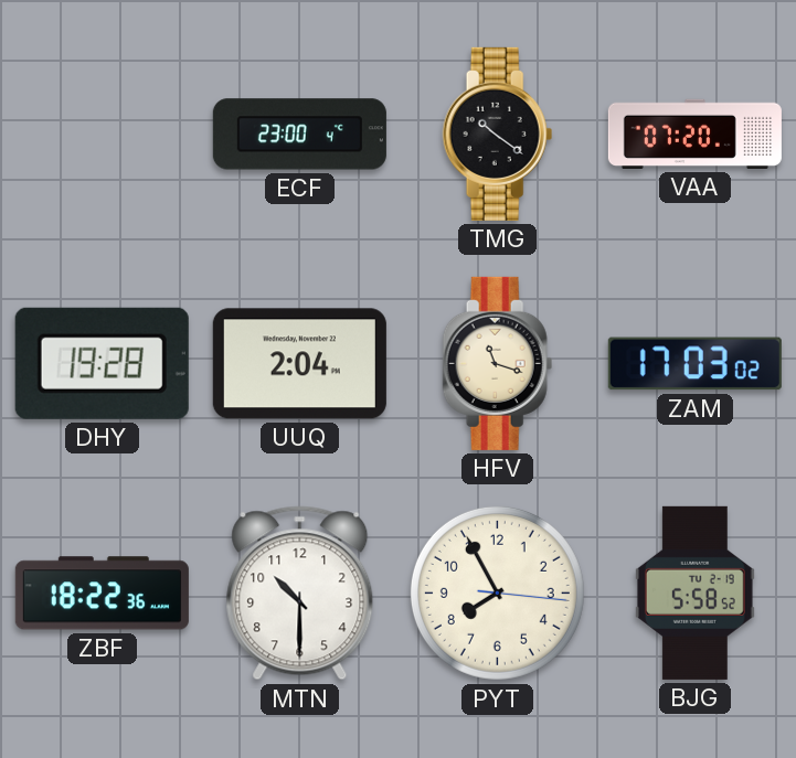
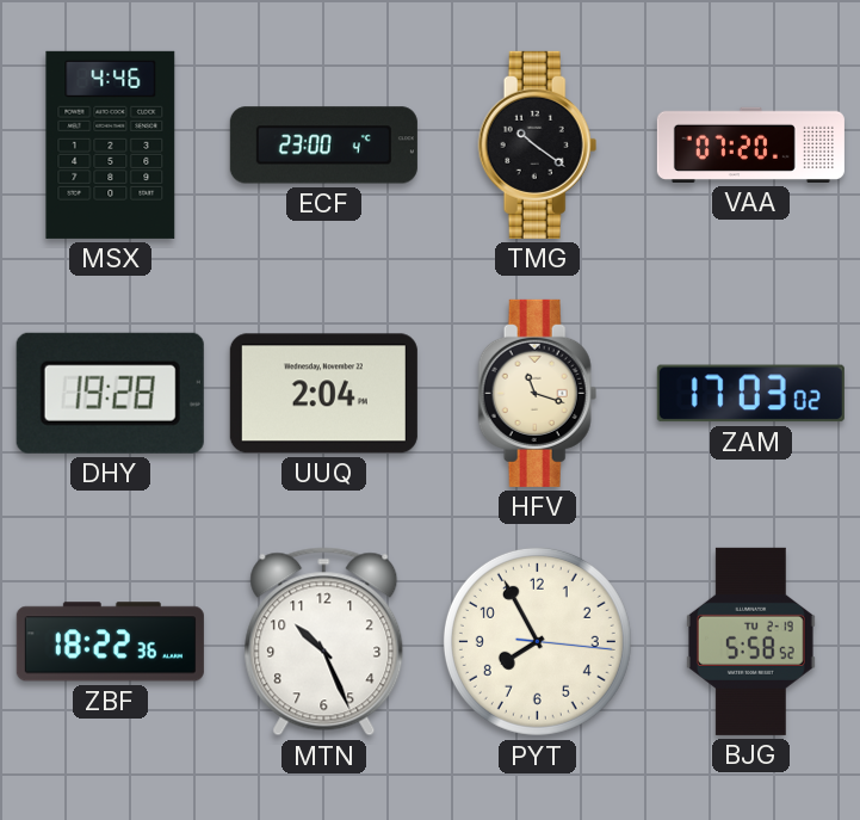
MSX: none -> 4:46
MTN: 10:30 -> 10:26
